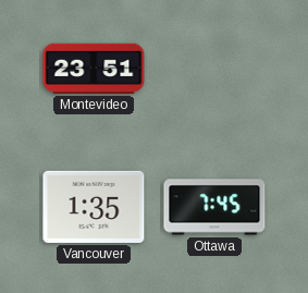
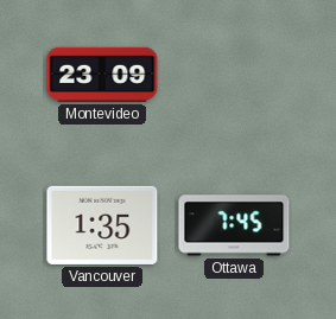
Montevideo: 23:51 -> 23:09
